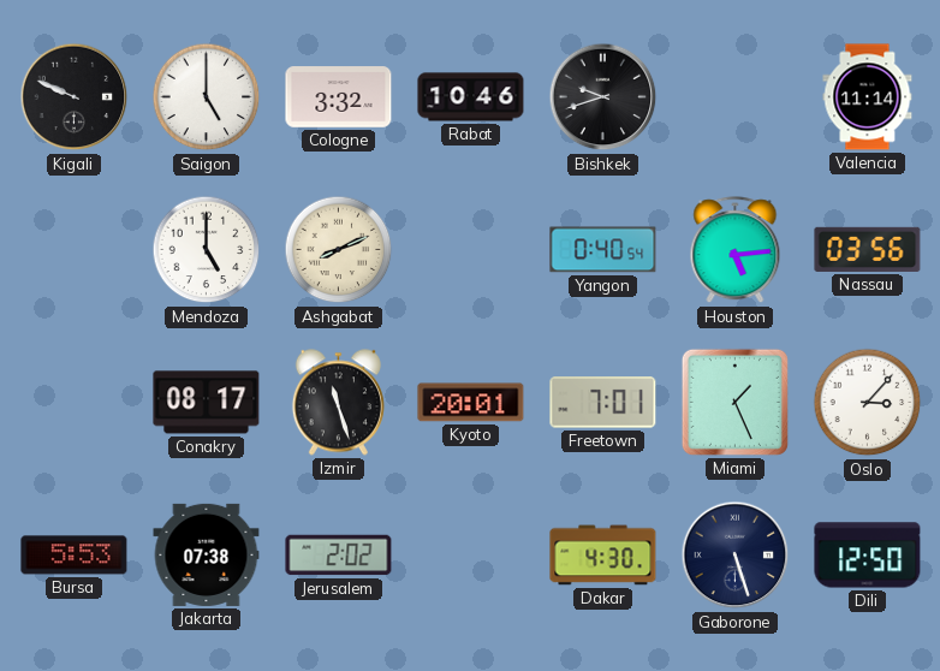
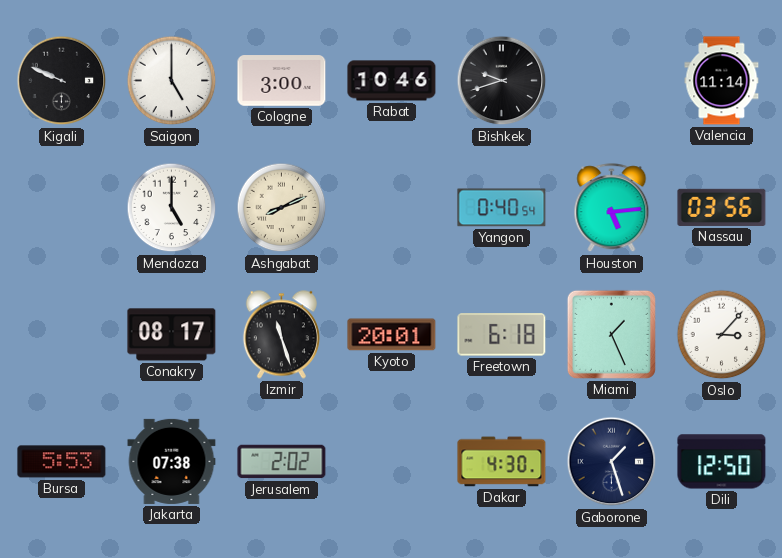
Cologne: 3:32 -> 3:00
Freetown: 7:01 -> 6:18
Gaborone: 5:27 -> 1:27
